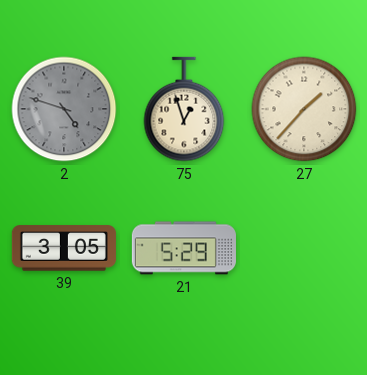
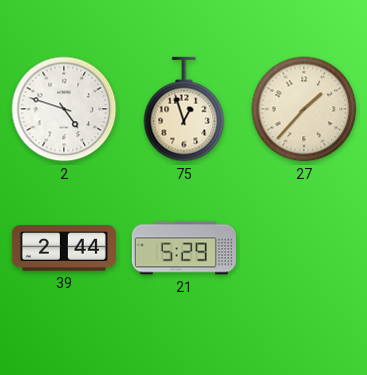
2 dial: grey -> white
39: 3:05 -> 2:44
